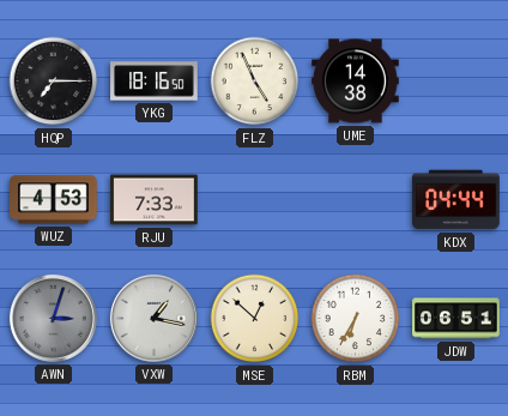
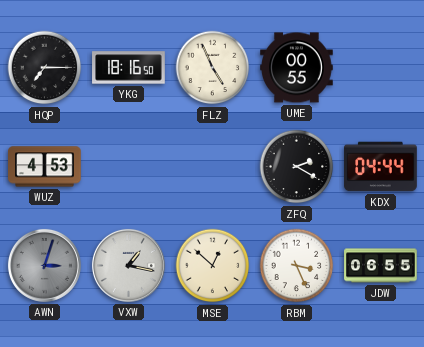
UME: 14:38 -> 00:55
RJU: 7:33 -> none
ZFQ: none -> 2:20
RBM: 6:35 -> 3:26
JDW: 06:51 -> 06:55
